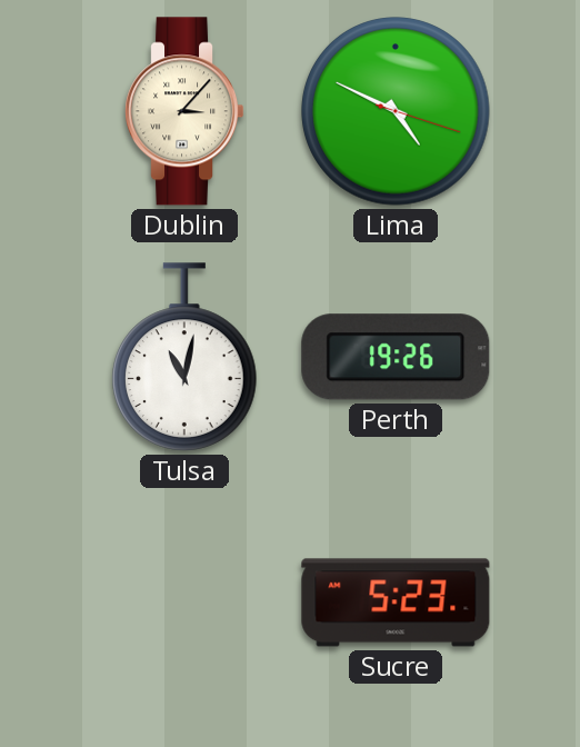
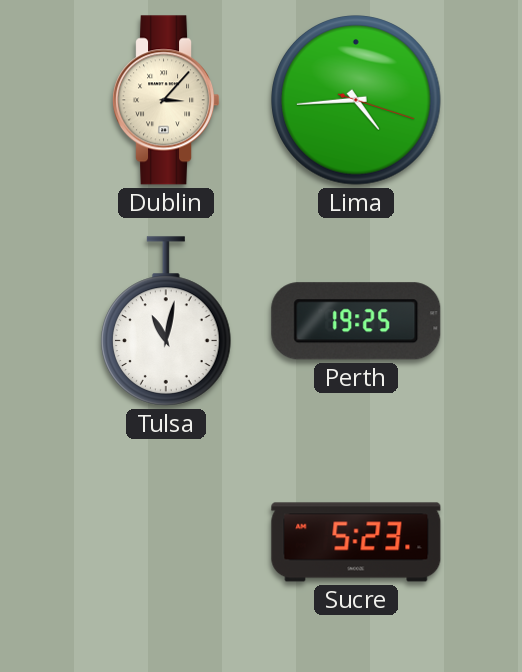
Lima: 4:49 -> 4:44
Perth: 19:26 -> 19:25
